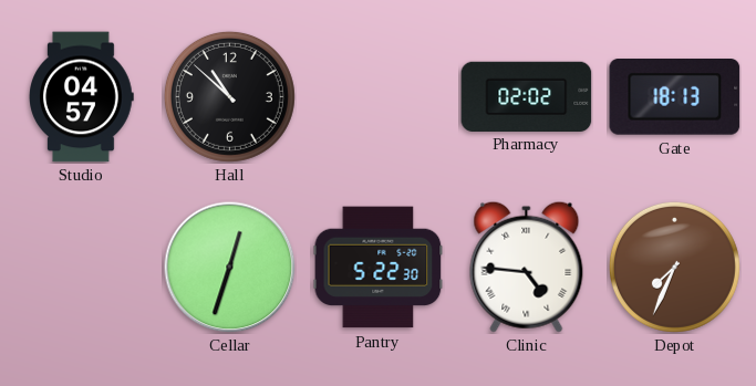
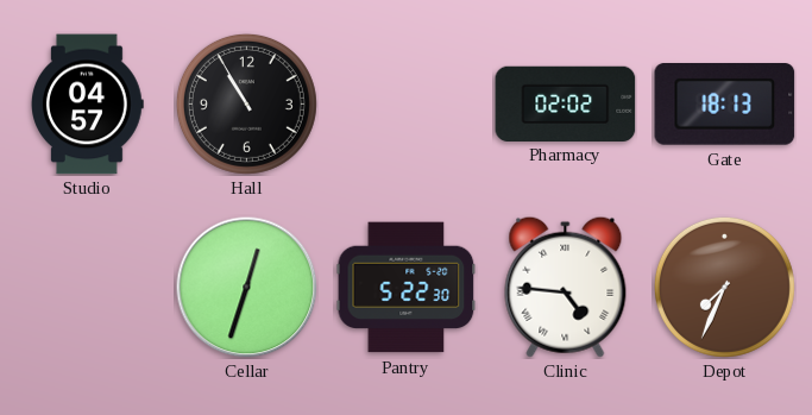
Hall: 10:52 -> 10:55
